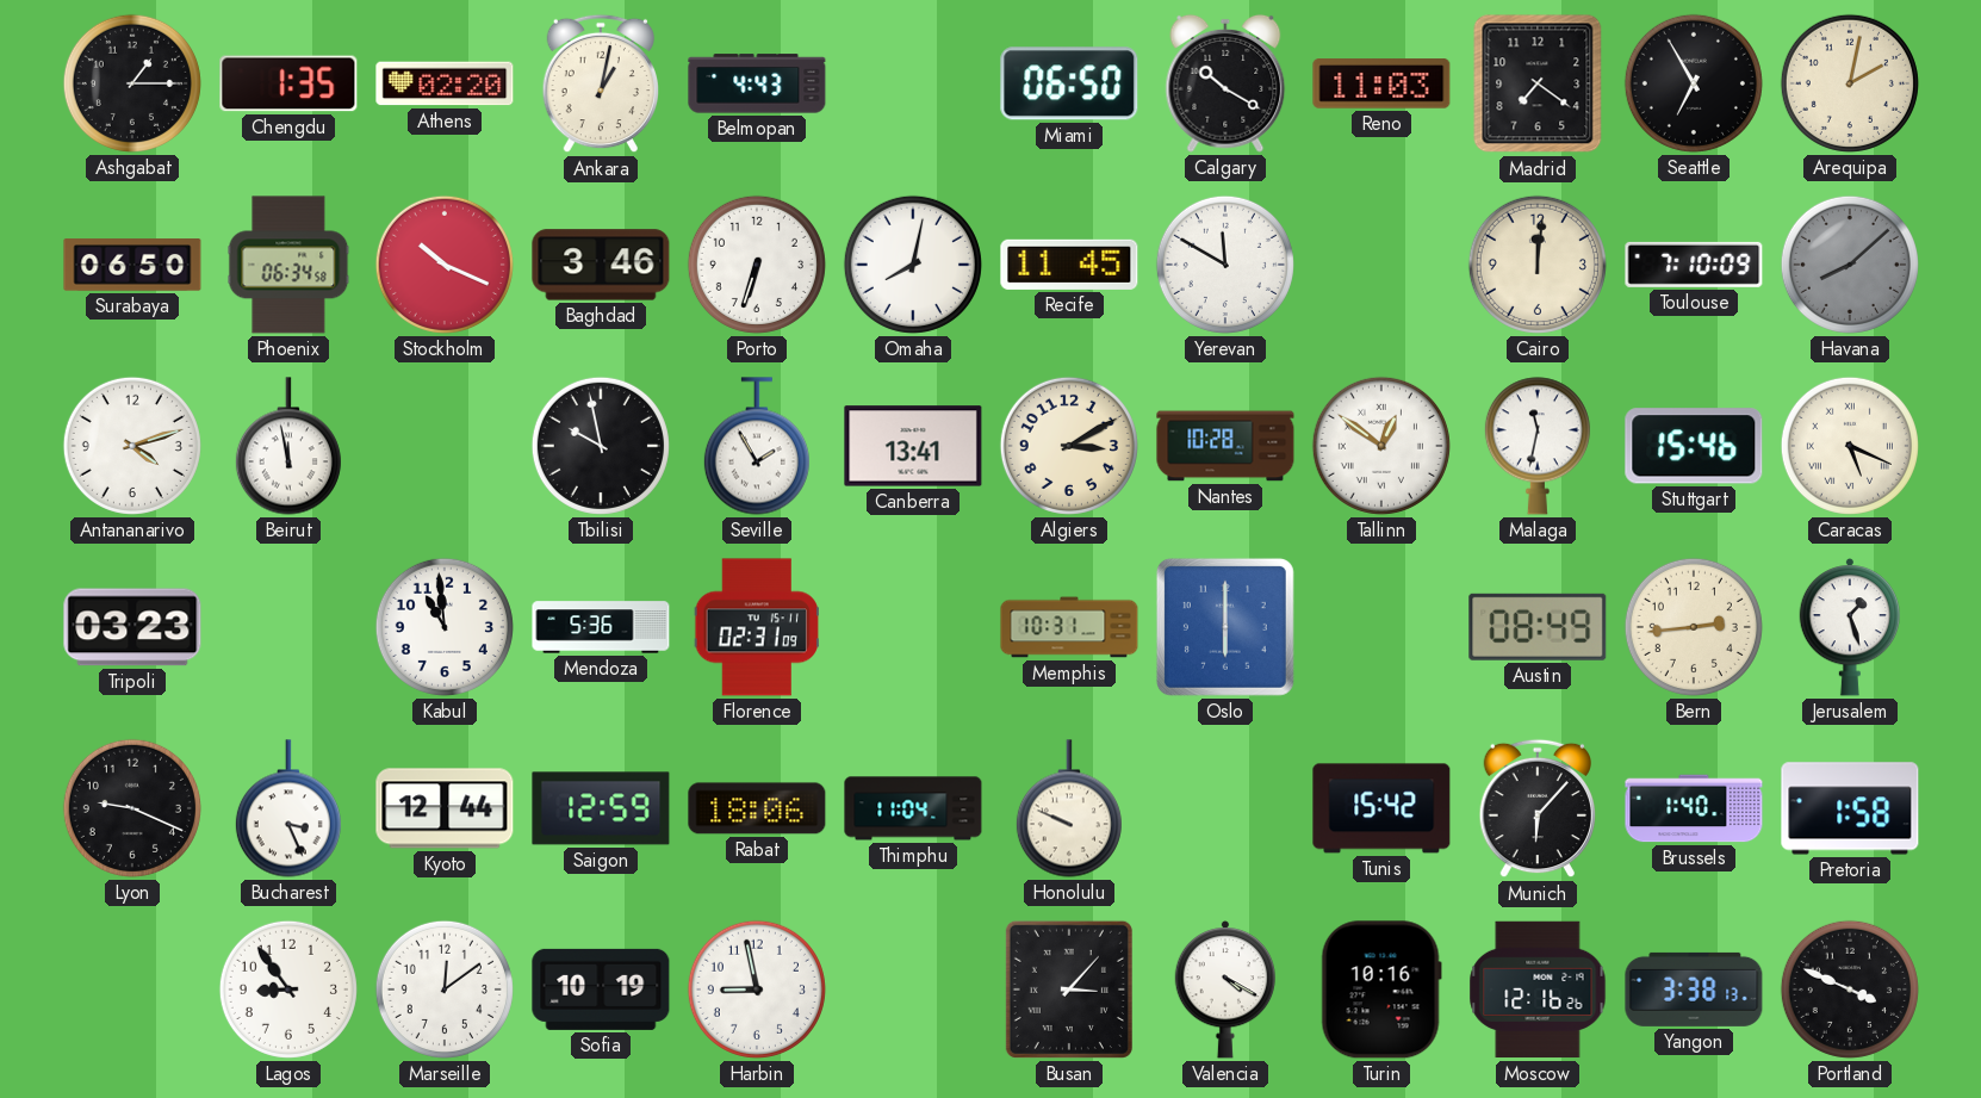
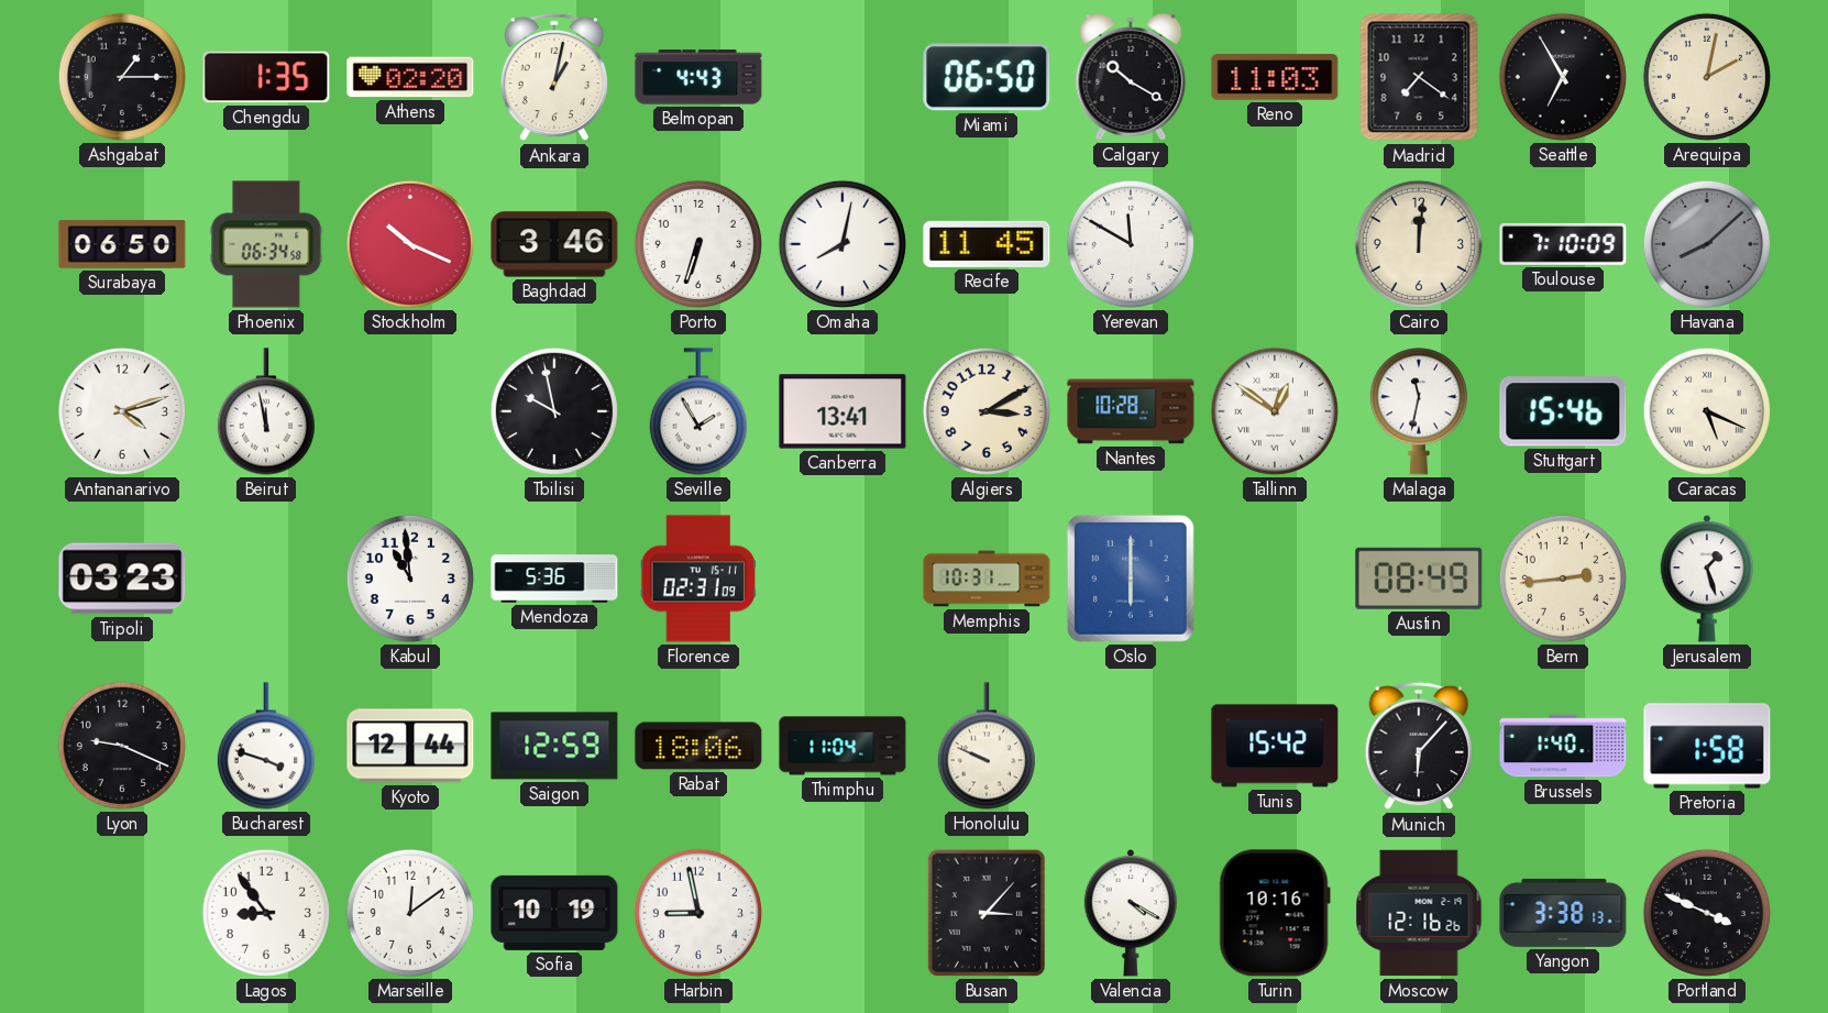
Bucharest: 3:26 -> 3:48
